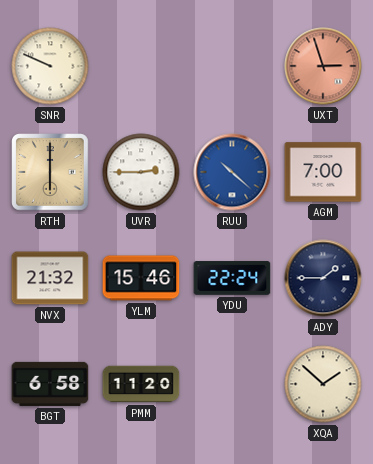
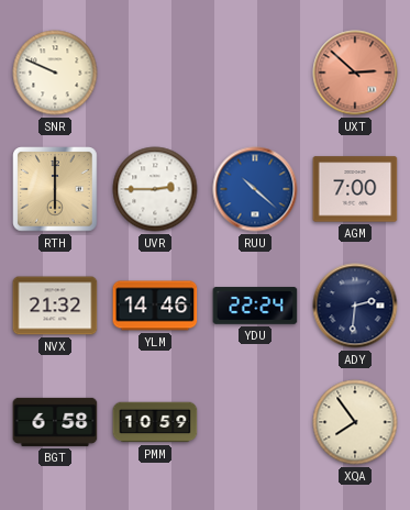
UXT: 2:57 -> 2:52
YLM: 15:46 -> 14:46
ADY: 1:45 -> 2:31
PMM: 11:20 -> 10:59
XQA: 1:52 -> 7:54
